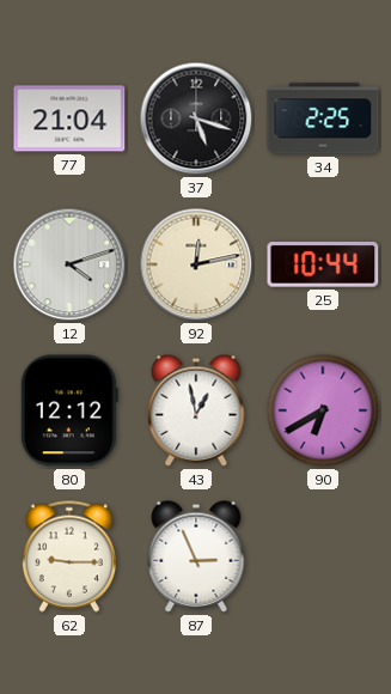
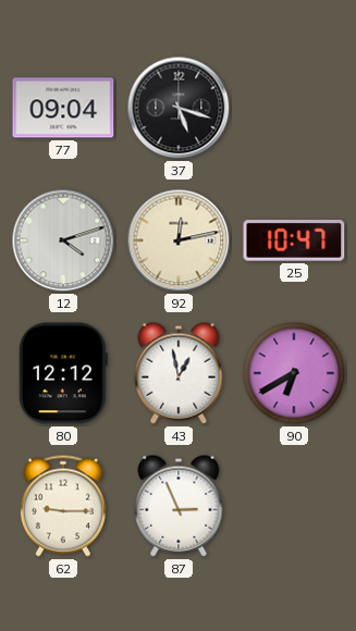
77: 21:04 -> 09:04
34: 2:25 -> none
25: 10:44 -> 10:47
